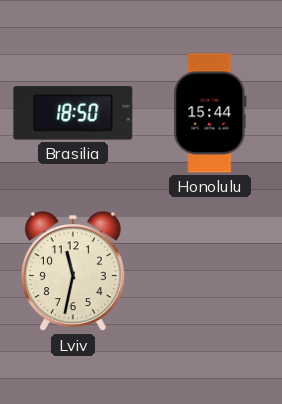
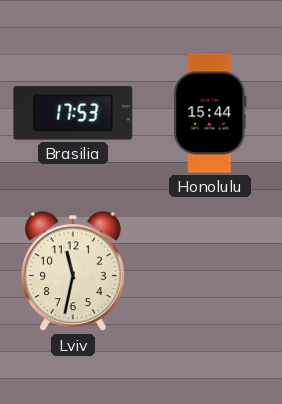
Brasilia: 18:50 -> 17:53
